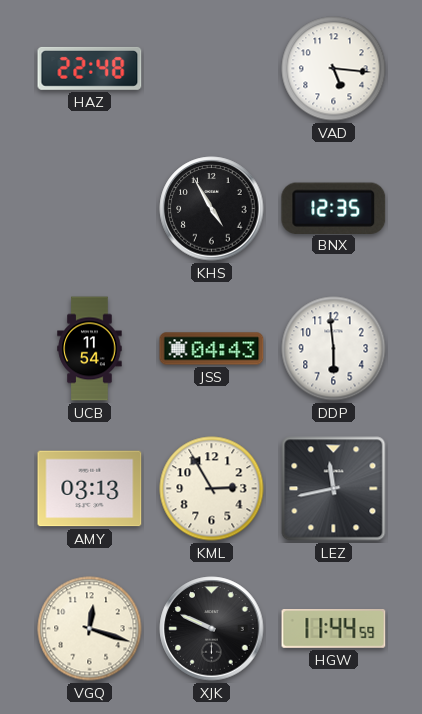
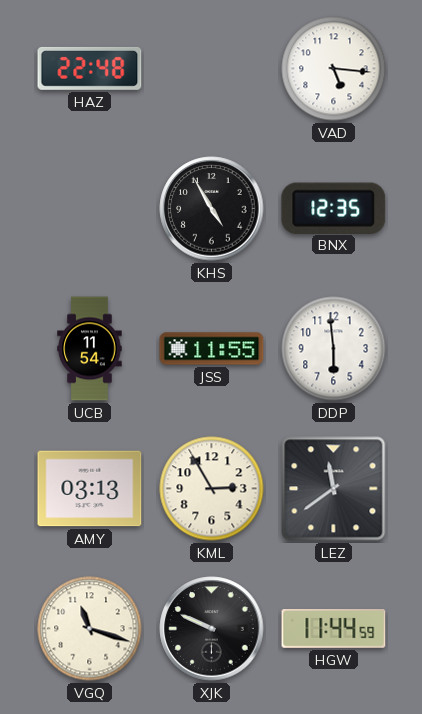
JSS: 04:43 -> 11:55
LEZ: 11:43 -> 11:39
VGQ: 12:18 -> 11:18
